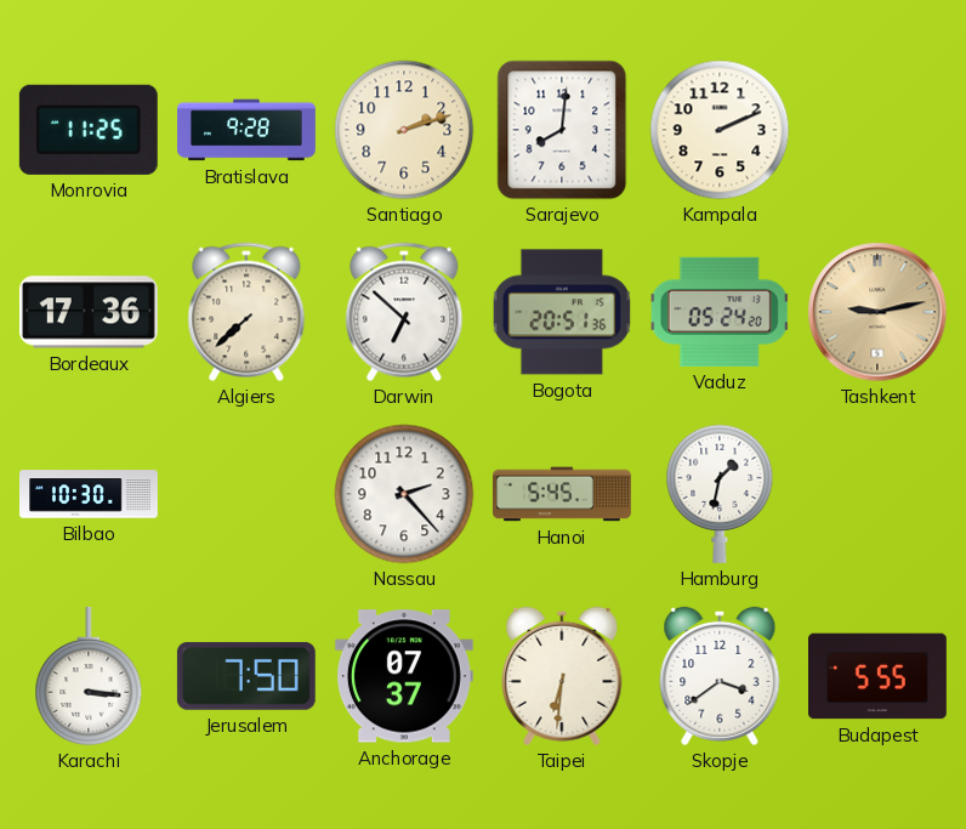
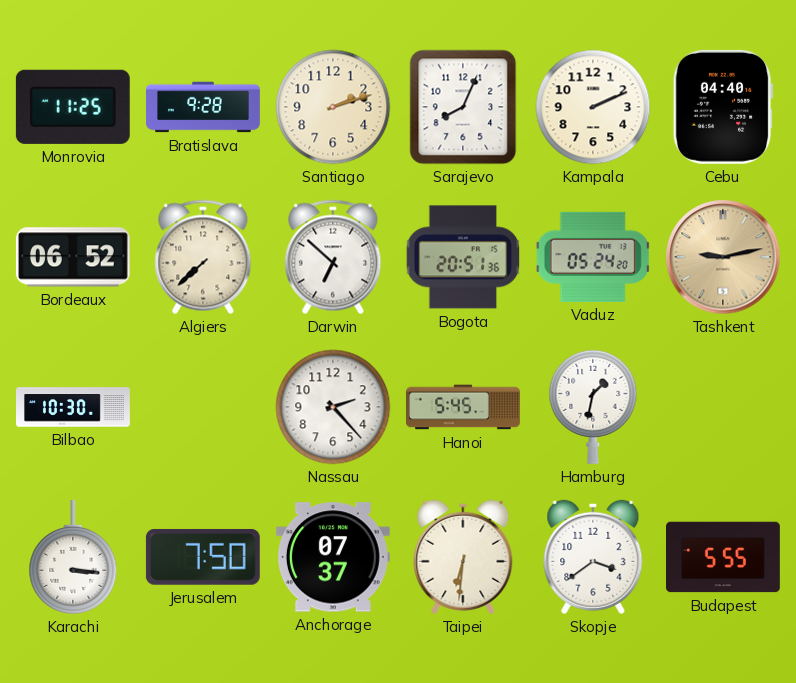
Sarajevo: 8:01 -> 8:04
Cebu: none -> 04:40
Bordeaux: 17:36 -> 06:52
